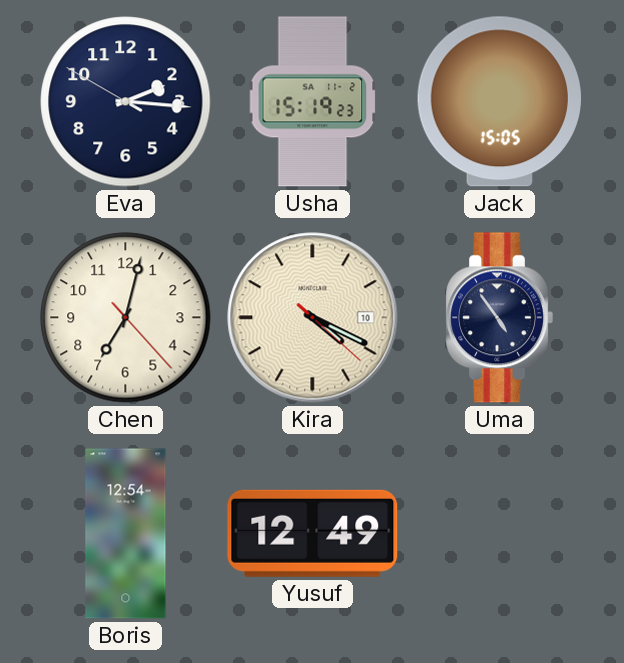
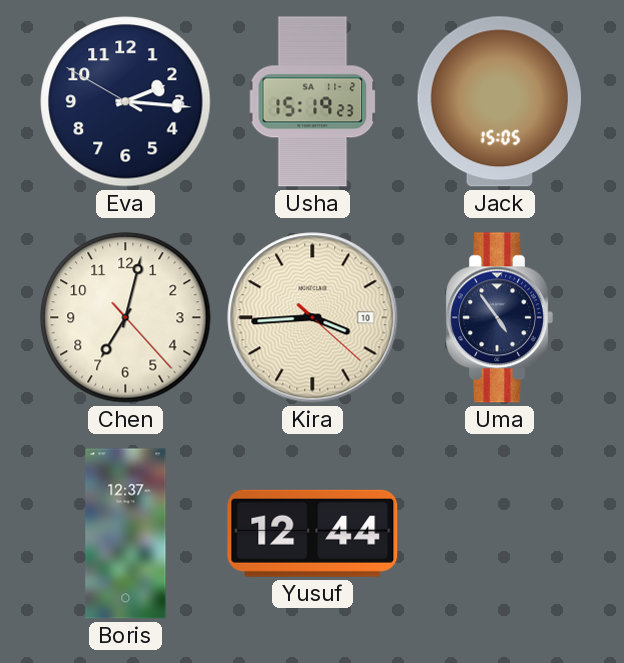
Kira: 4:19 -> 3:44
Boris: 12:54 -> 12:37
Yusuf: 12:49 -> 12:44
